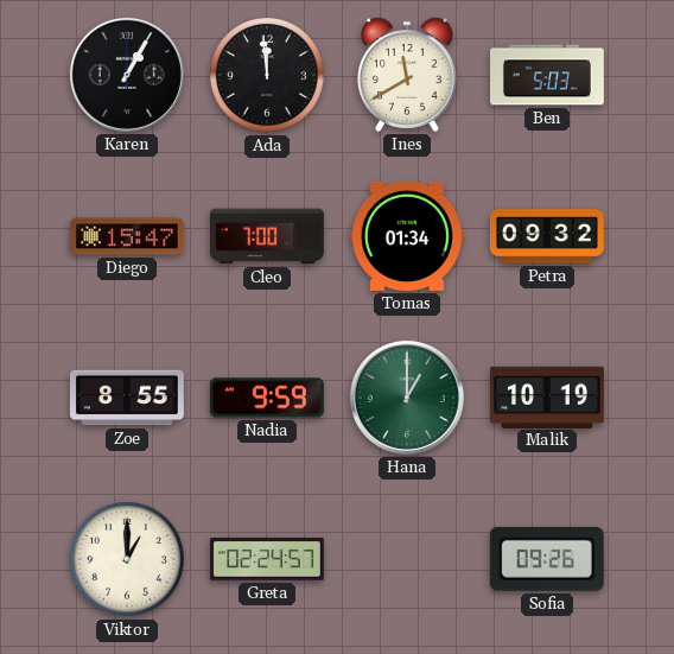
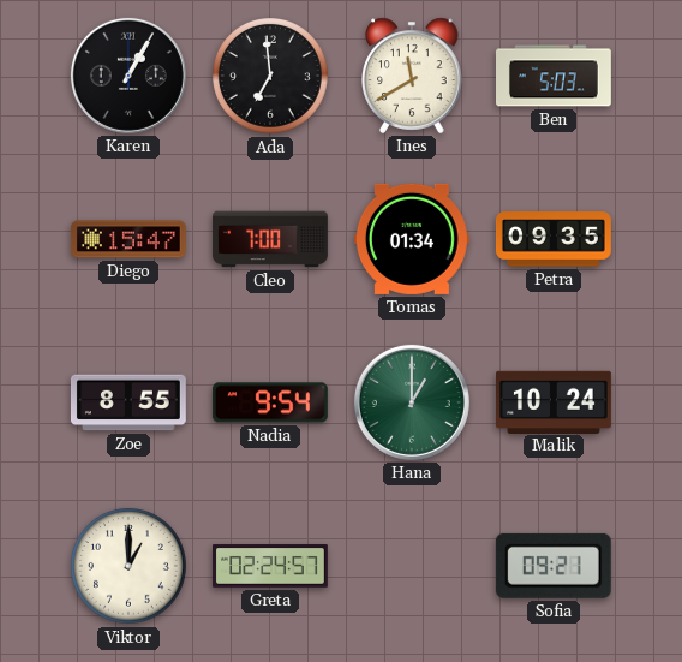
Ada: 11:59 -> 6:59
Petra: 09:32 -> 09:35
Nadia: 9:59 -> 9:54
Malik: 10:19 -> 10:24
Sofia: 09:26 -> 09:21
